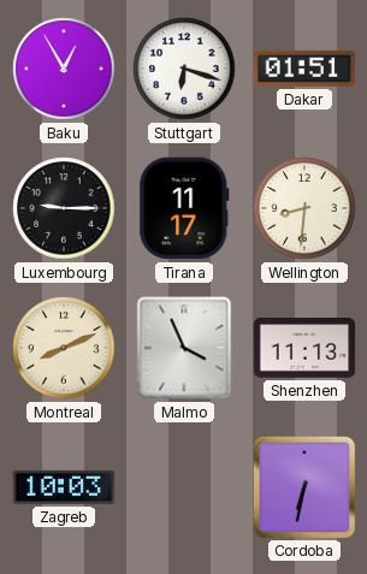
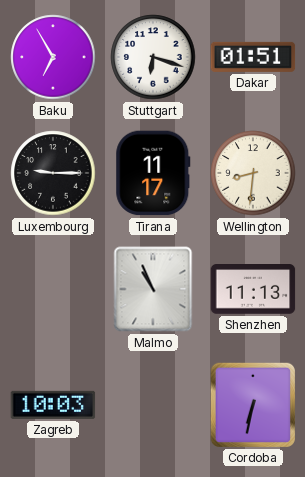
Baku: 12:55 -> 6:55
Montreal: 8:11 -> none
Malmo: 3:56 -> 10:56
